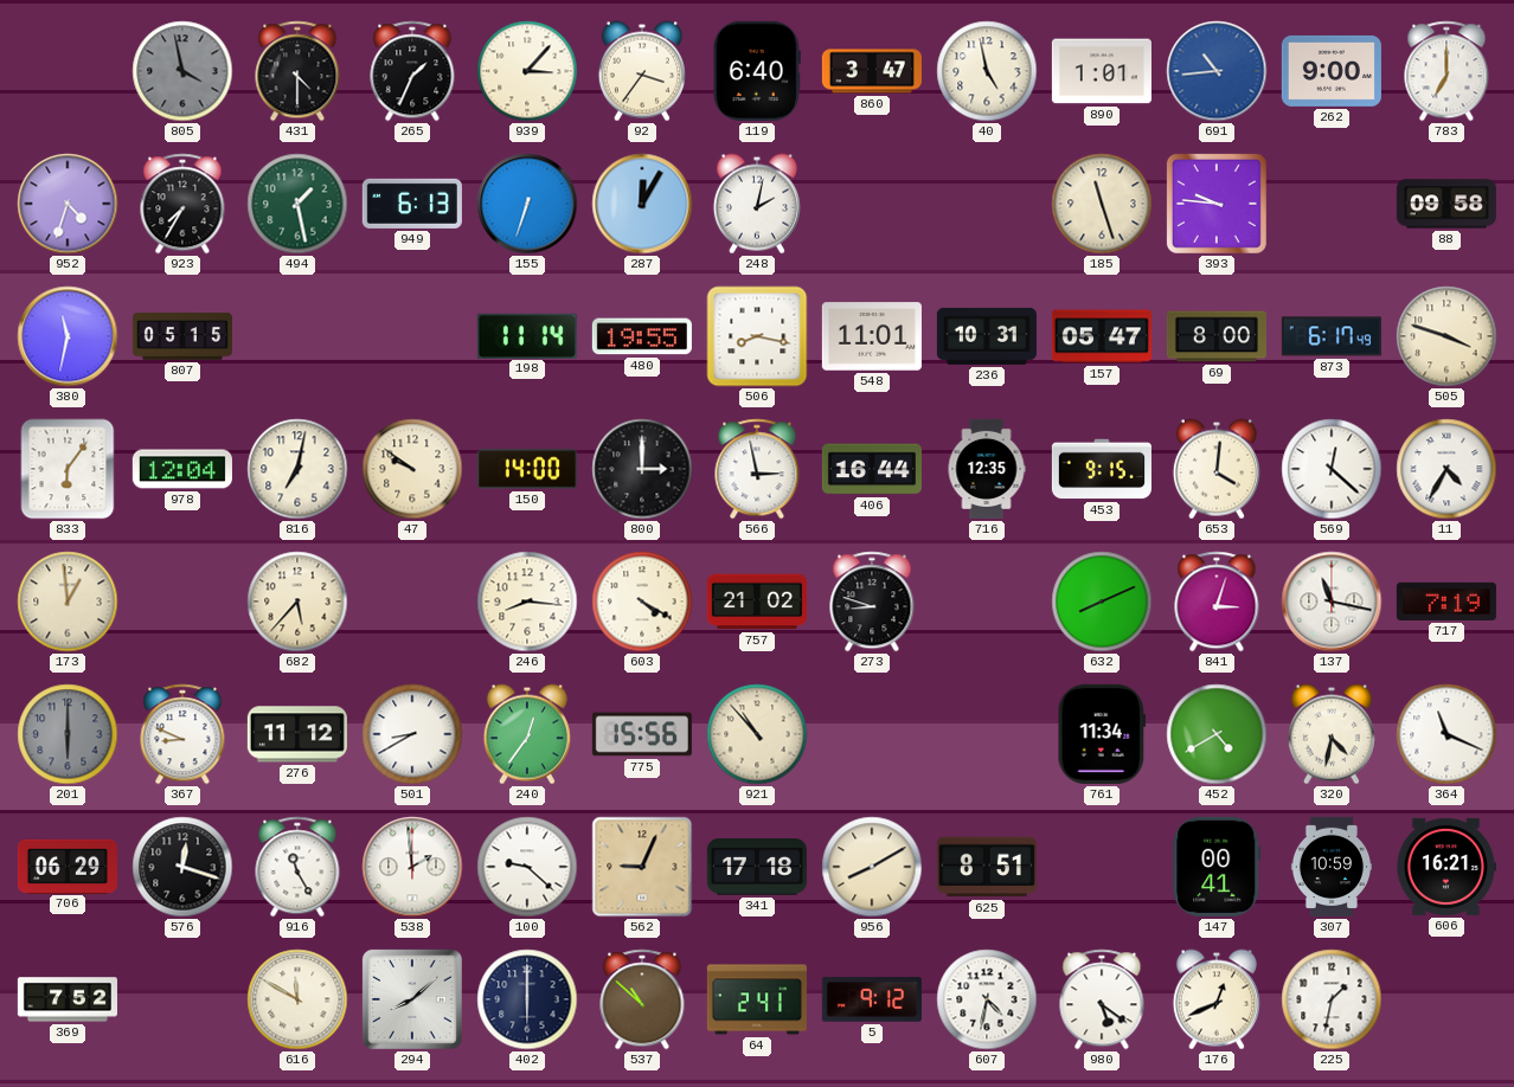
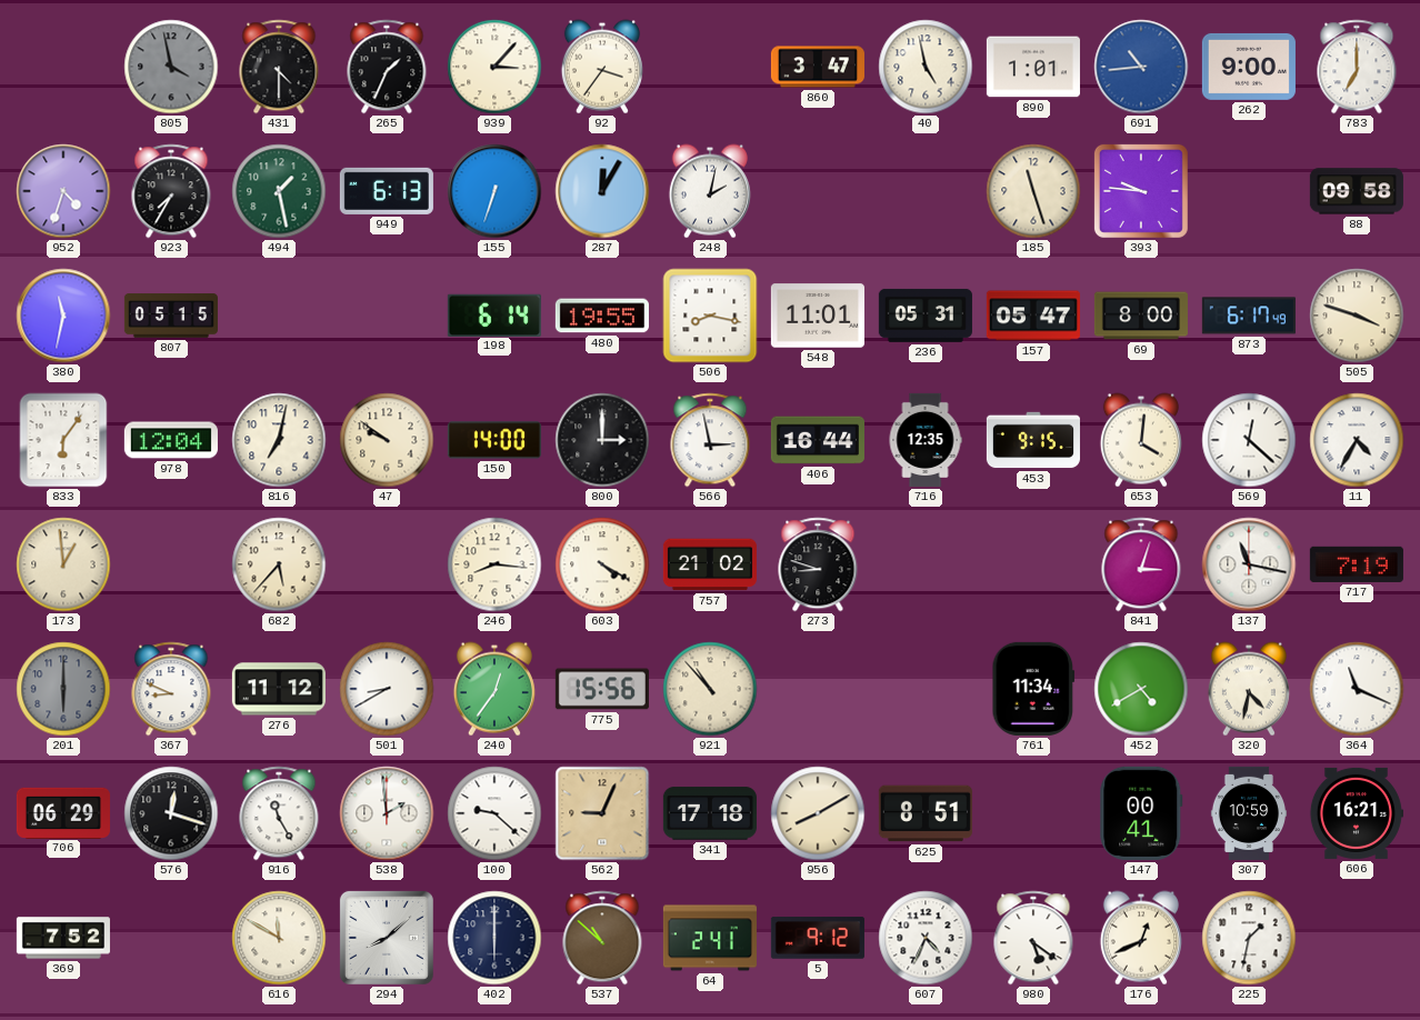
119: 6:40 -> none
198: 11:14 -> 6:14
236: 10:31 -> 05:31
632: 8:11 -> none
607: 4:32 -> 4:34
